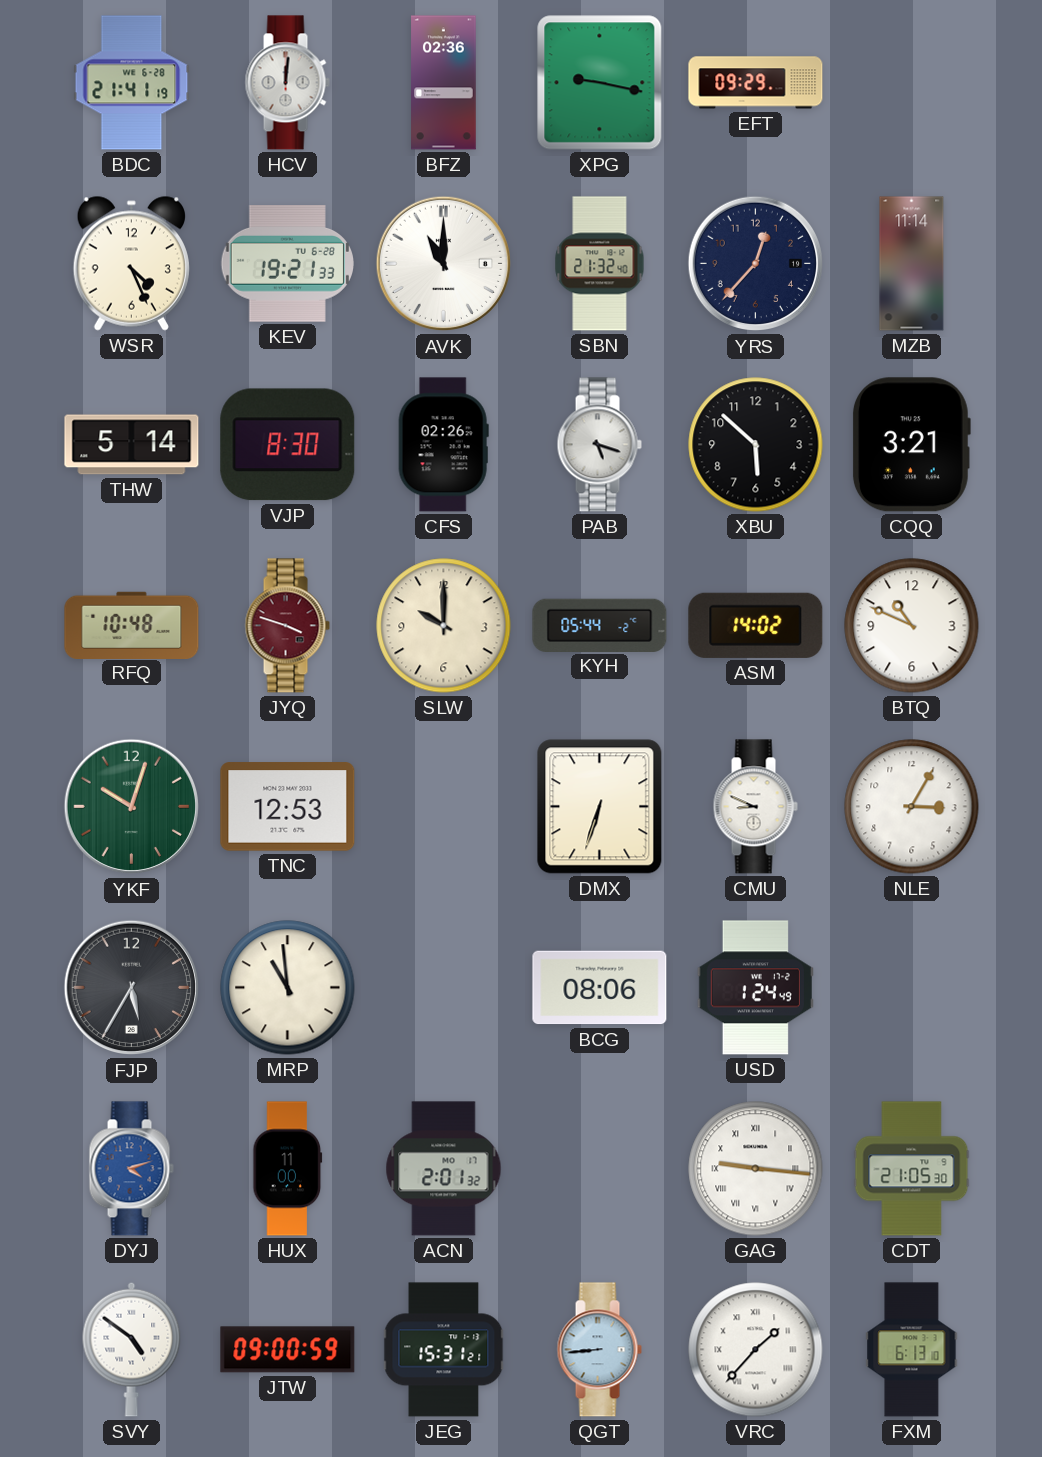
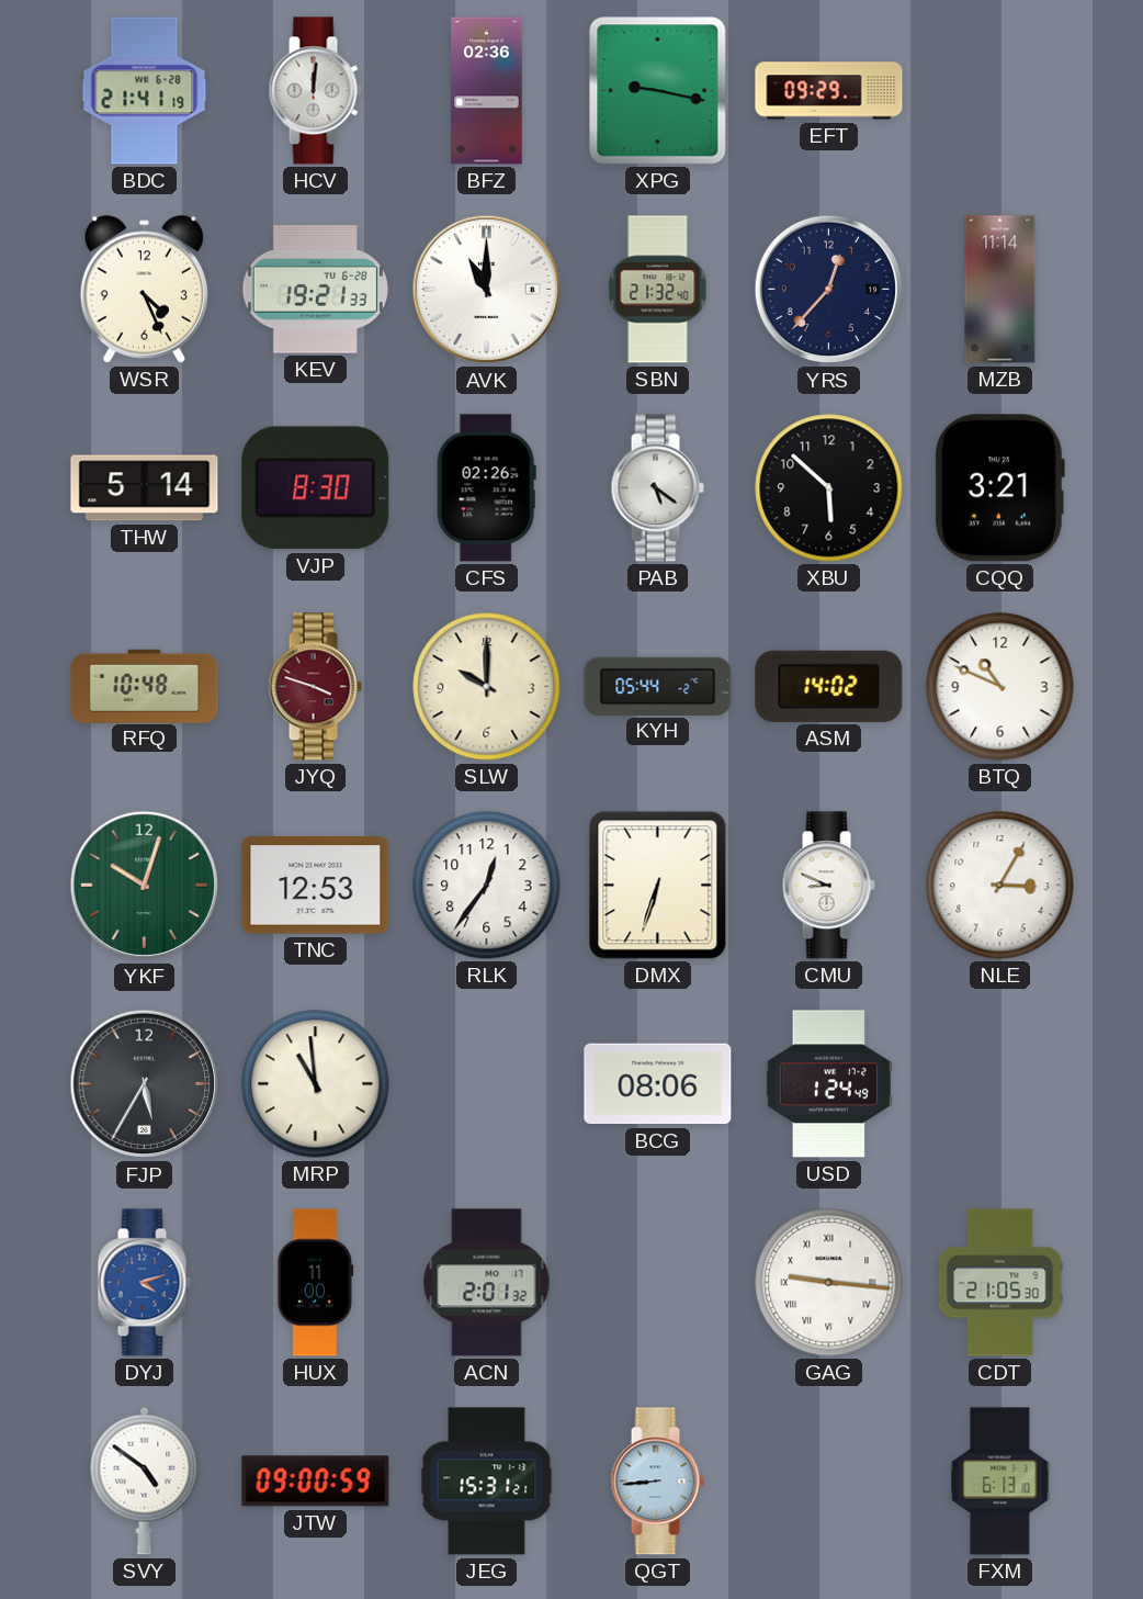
PAB: 5:18 -> 5:21
RLK: none -> 12:36
VRC: 1:37 -> none
